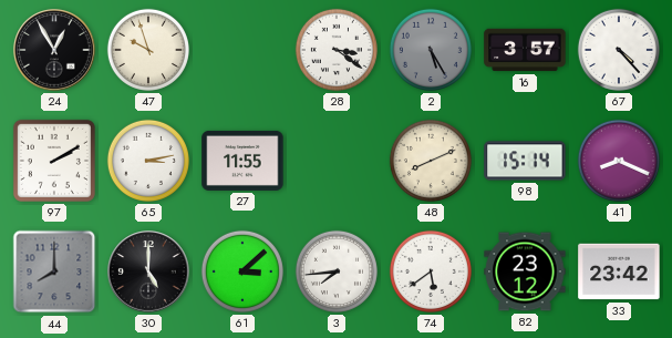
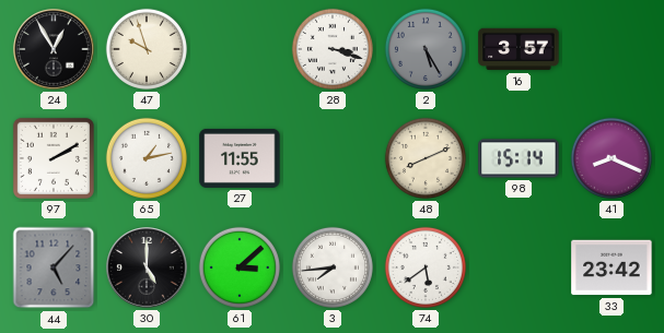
28: 3:21 -> 3:18
67: 4:23 -> none
65: 3:13 -> 1:13
44: 8:00 -> 5:07
82: 23:12 -> none
